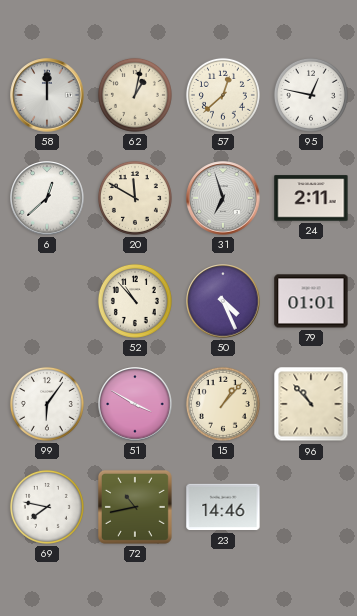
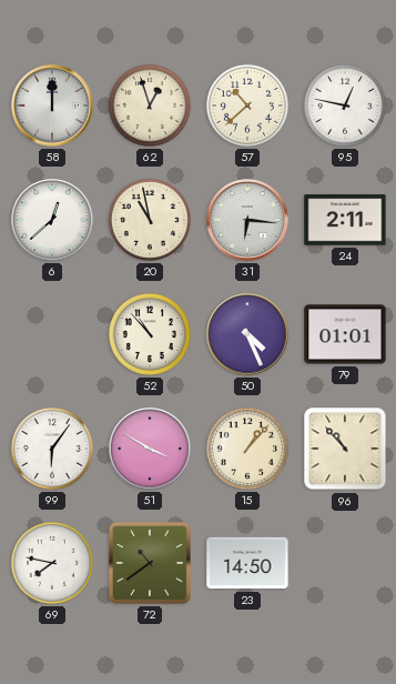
62: 1:02 -> 12:57
57: 12:38 -> 10:38
20: 11:50 -> 10:58
31: 6:57 -> 6:16
72: 10:43 -> 10:39
23: 14:46 -> 14:50
